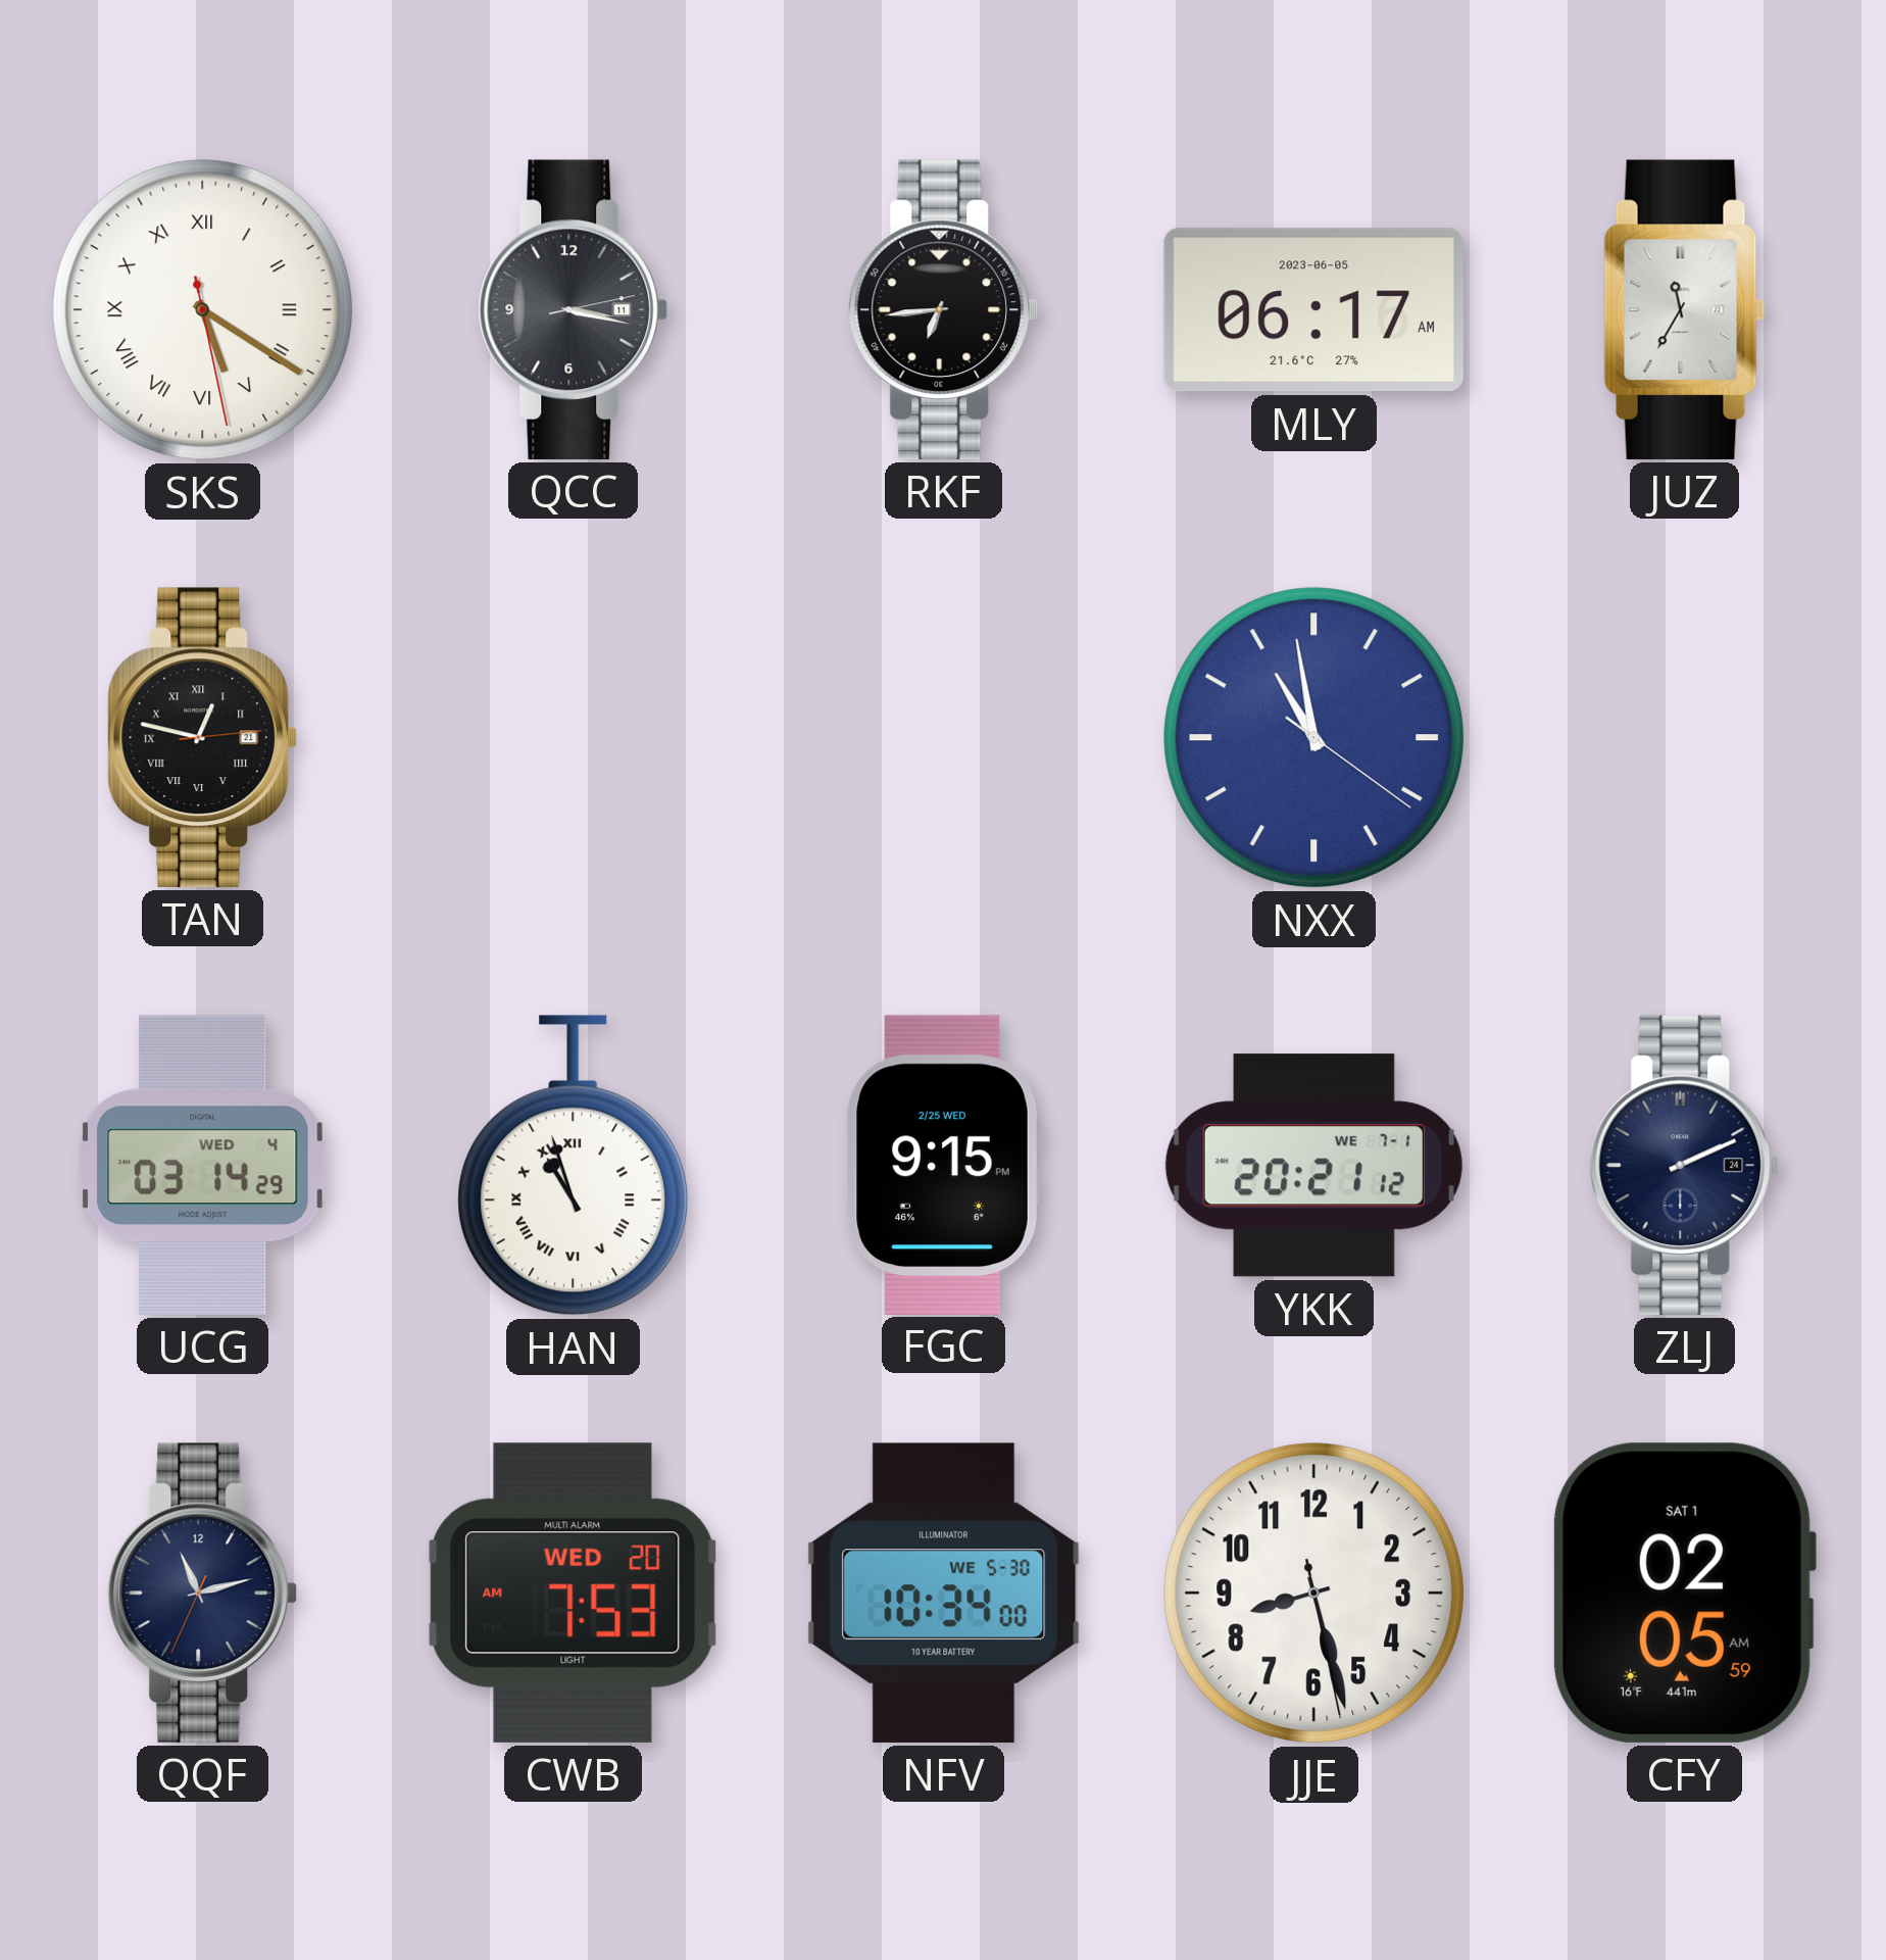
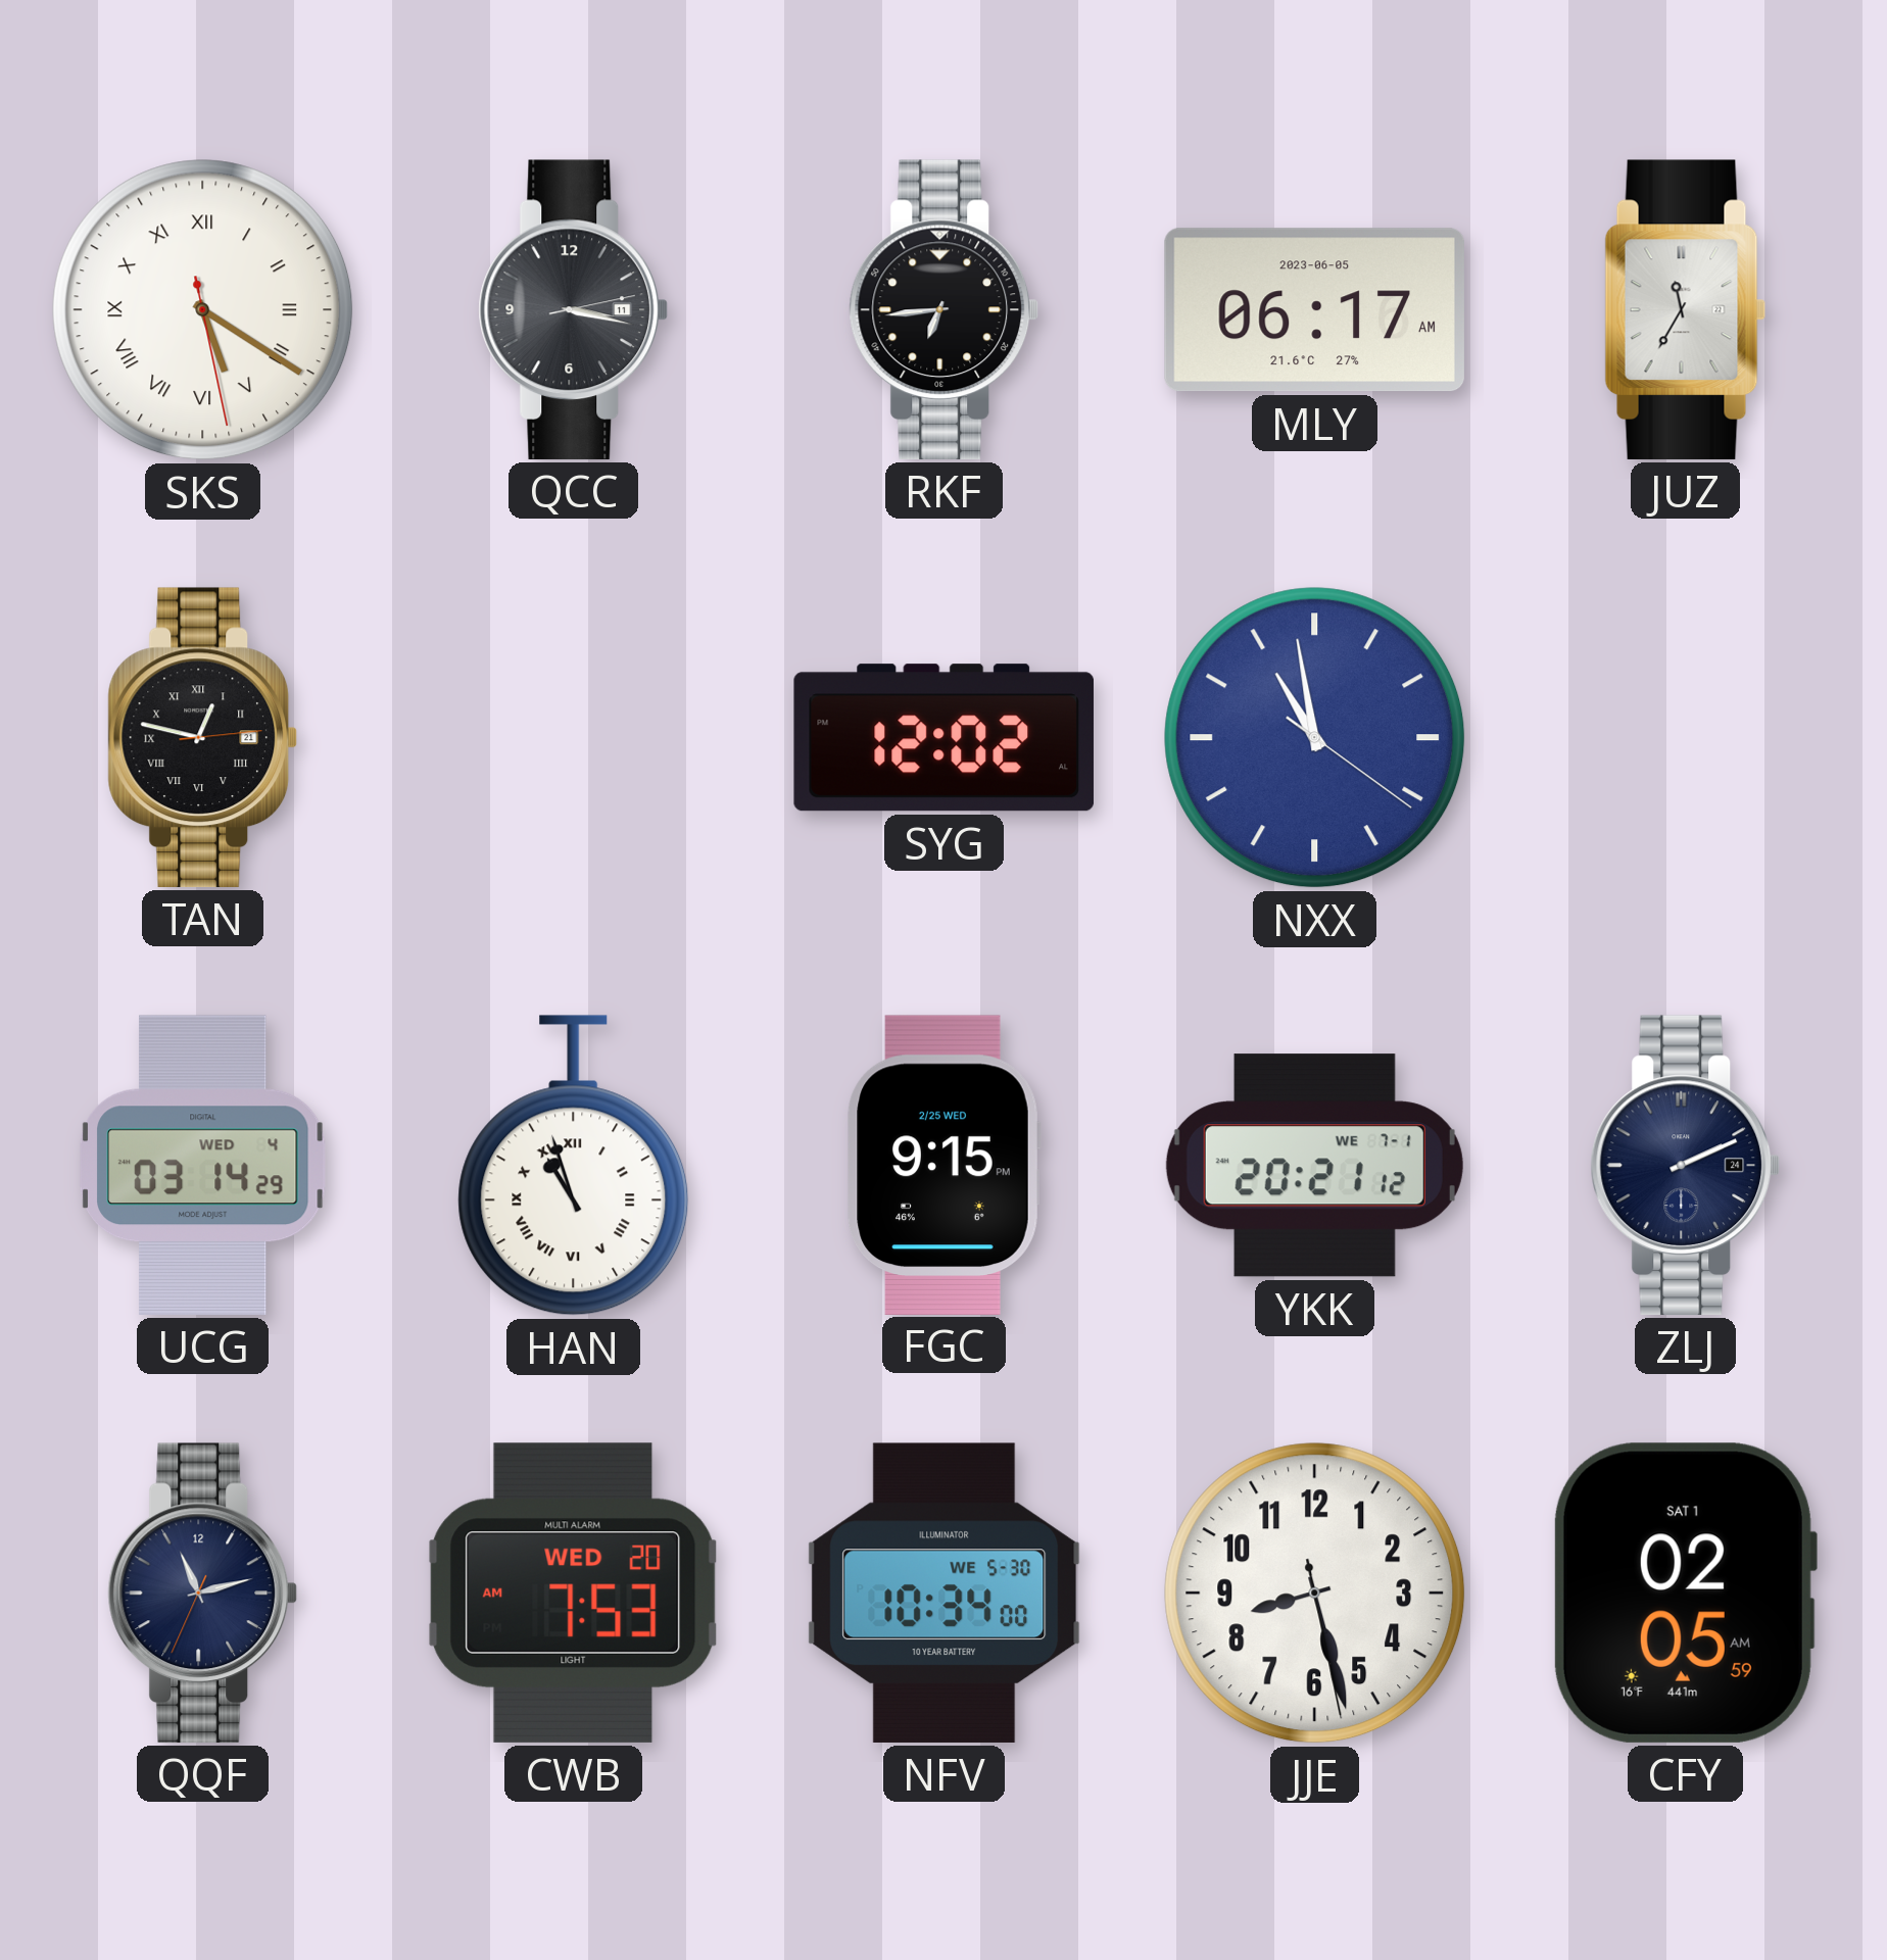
SYG: none -> 12:02
